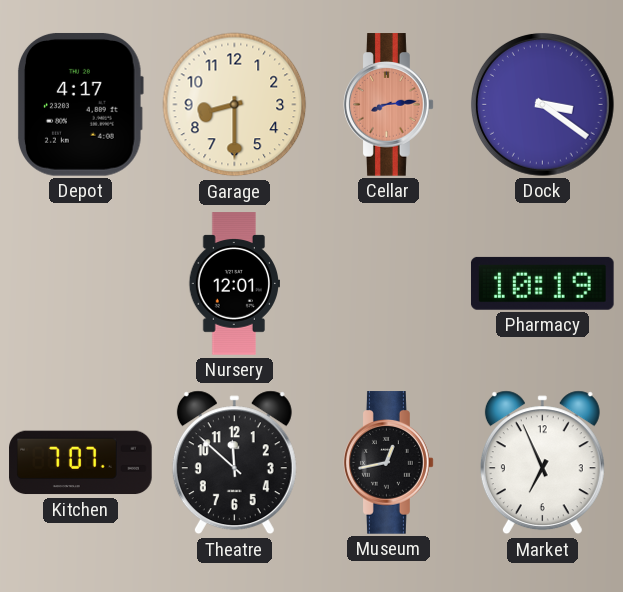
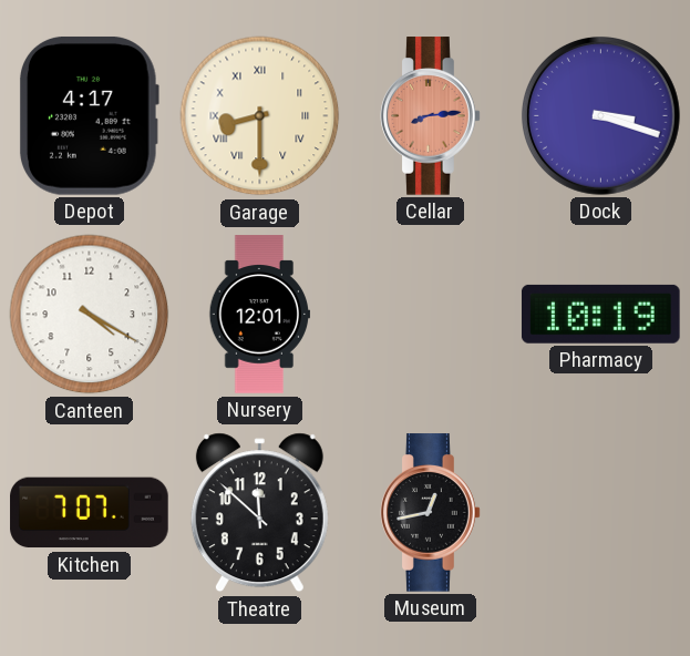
Garage numerals: Arabic -> Roman
Dock: 3:21 -> 3:18
Canteen: none -> 4:20
Market: 6:56 -> none
